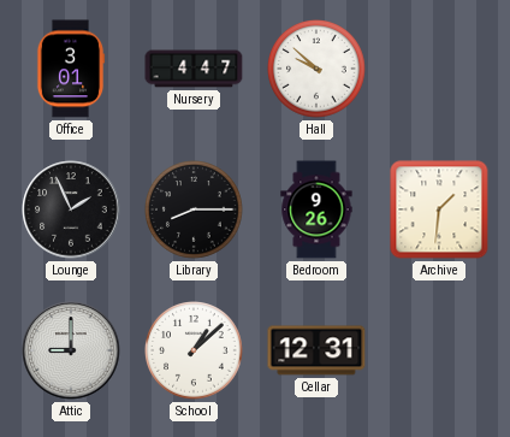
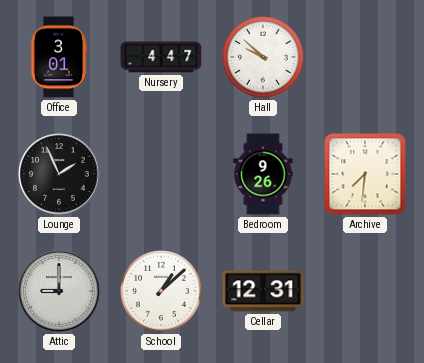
Library: 8:15 -> none
Archive: 1:31 -> 7:31
